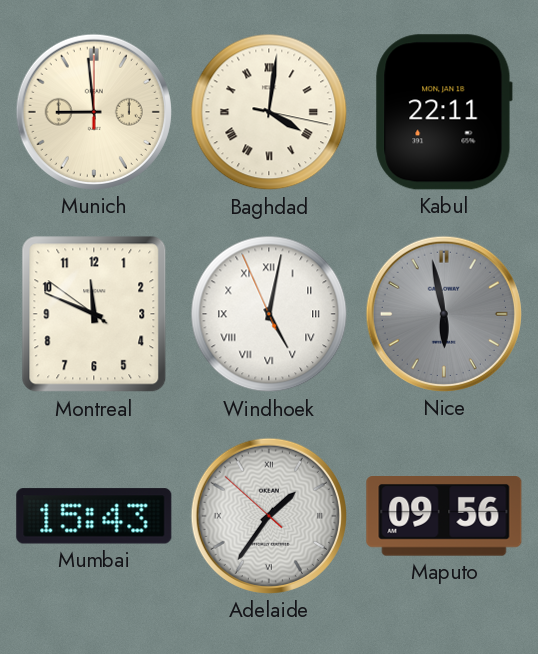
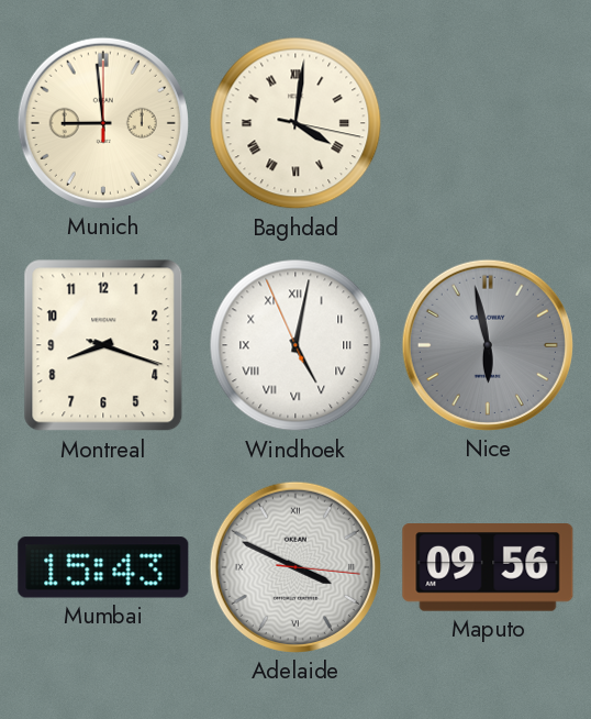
Kabul: 22:11 -> none
Montreal: 11:48 -> 8:18
Adelaide: 1:35 -> 3:49
